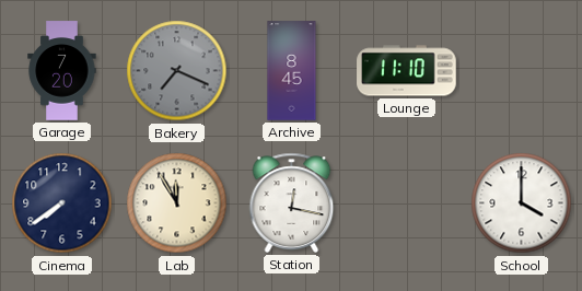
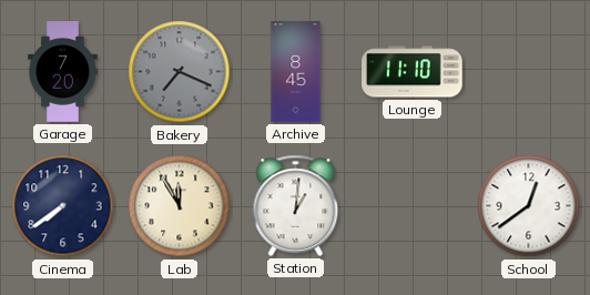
Station: 12:17 -> 1:01
School: 4:00 -> 12:39
